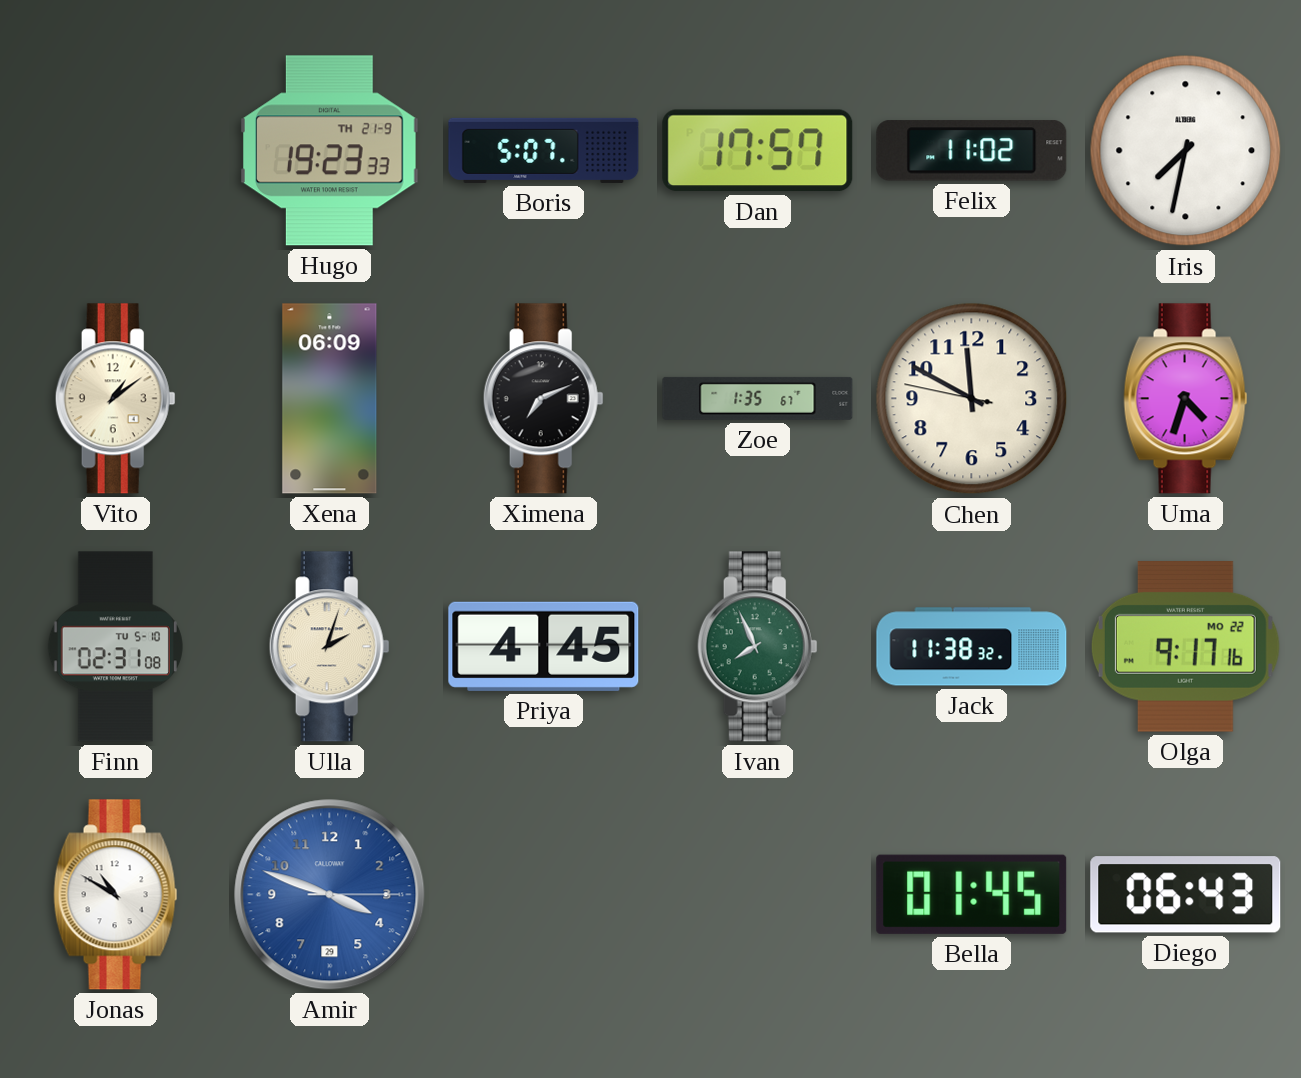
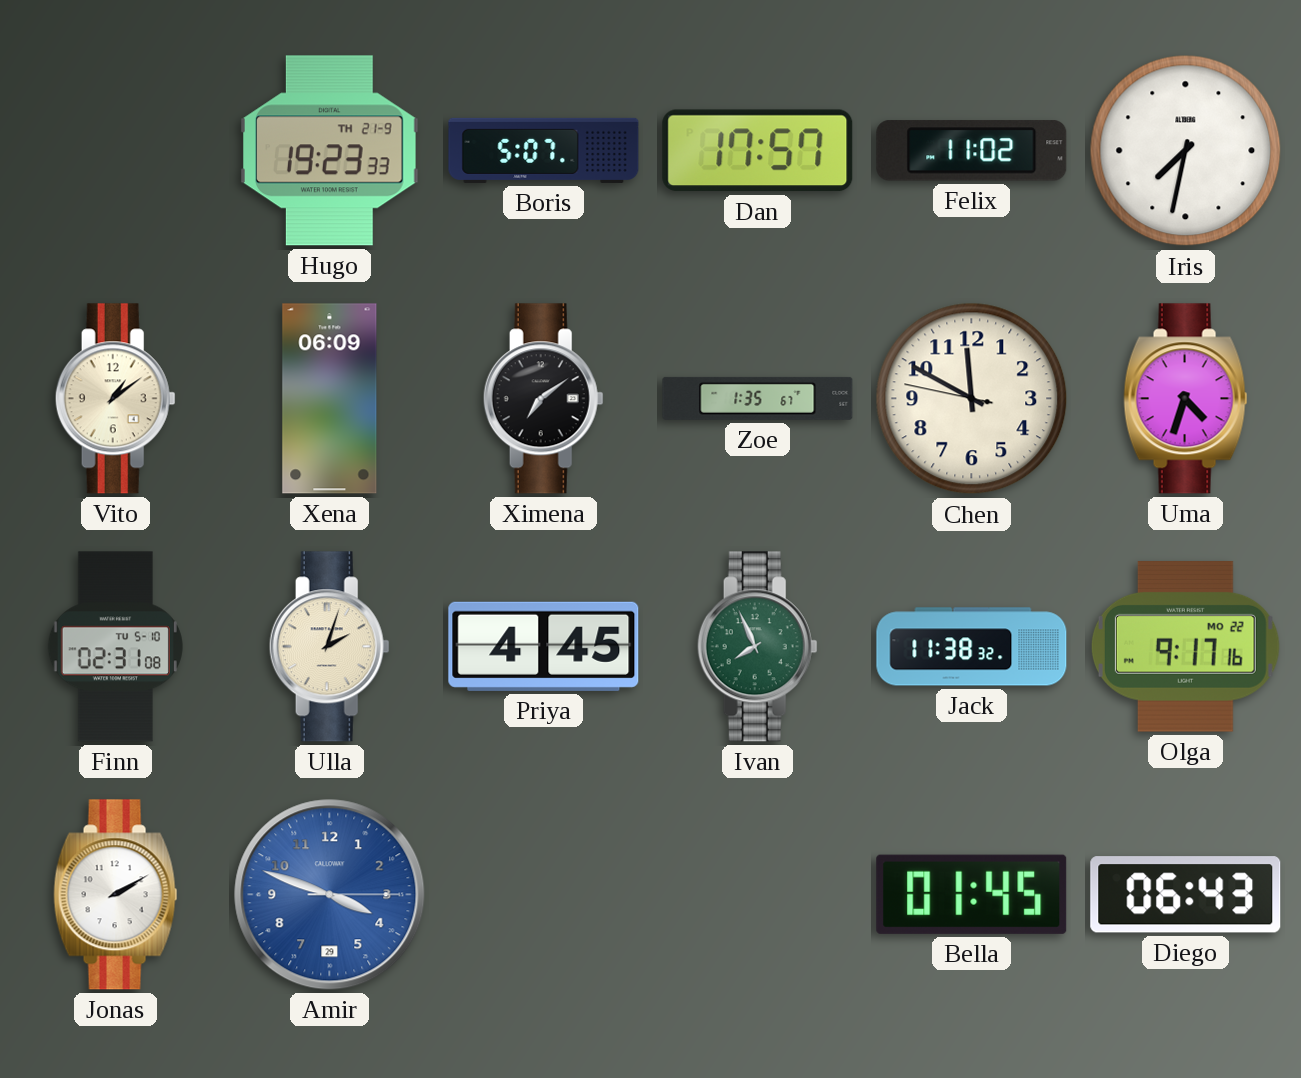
Ximena: 7:11 -> 7:09
Jonas: 10:50 -> 2:10
